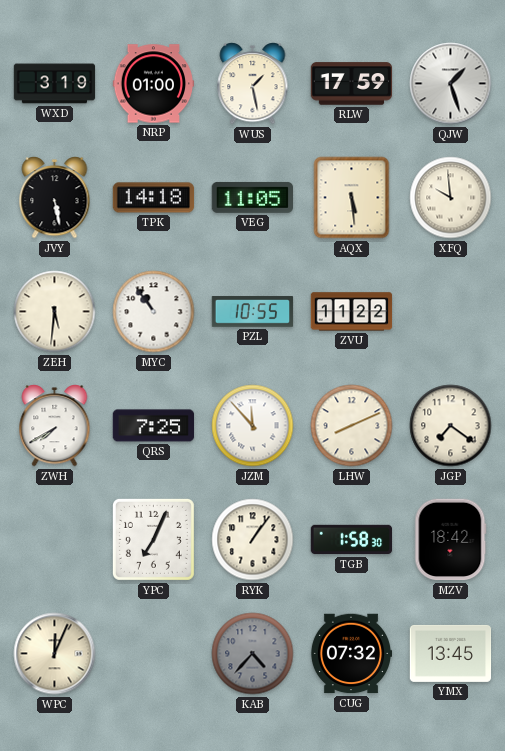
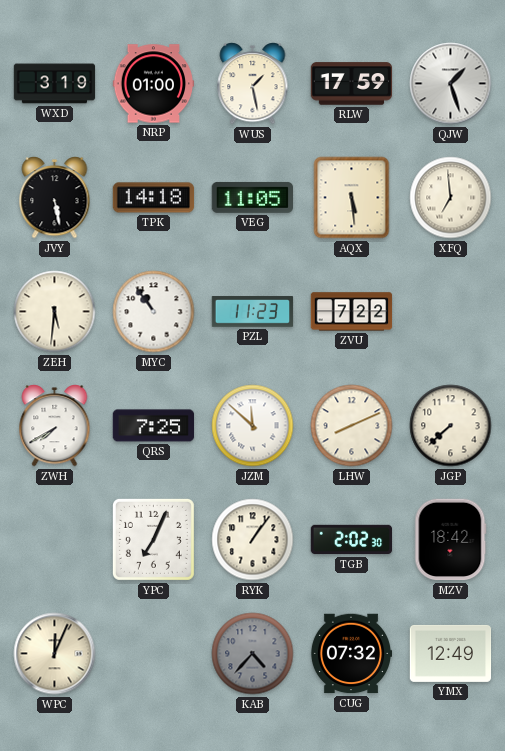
XFQ: 9:59 -> 6:59
PZL: 10:55 -> 11:23
ZVU: 11:22 -> 7:22
JZM: 11:53 -> 11:52
JGP: 7:21 -> 7:38
TGB: 1:58 -> 2:02
YMX: 13:45 -> 12:49
